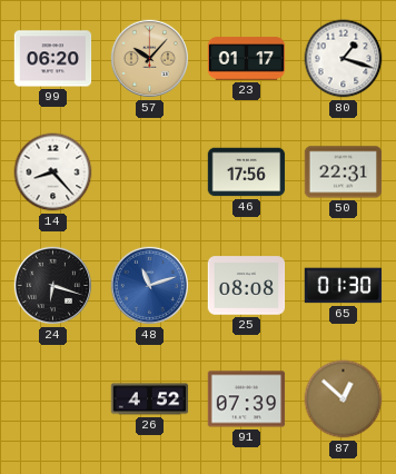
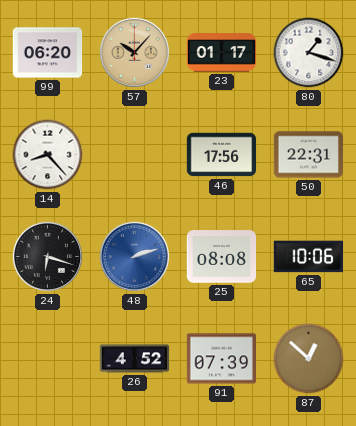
48: 11:12 -> 2:12
65: 01:30 -> 10:06
